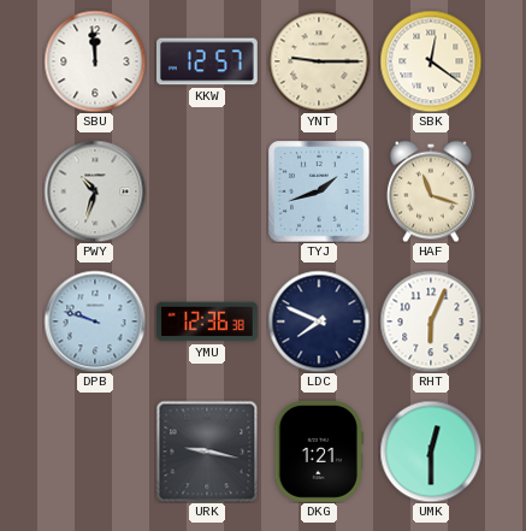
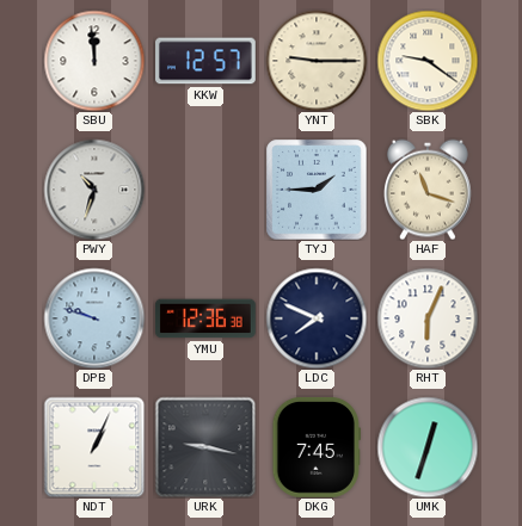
SBK: 12:21 -> 9:21
TYJ: 1:42 -> 1:45
NDT: none -> 1:04
DKG: 1:21 -> 7:45
UMK: 12:30 -> 12:33
